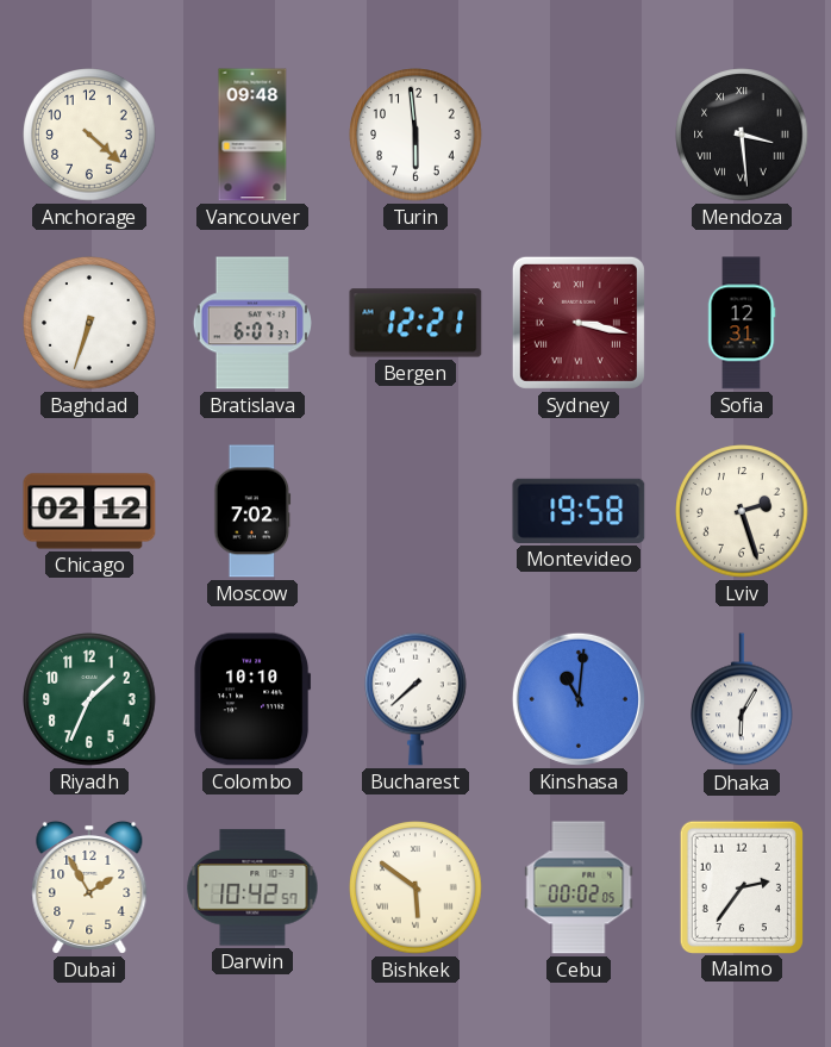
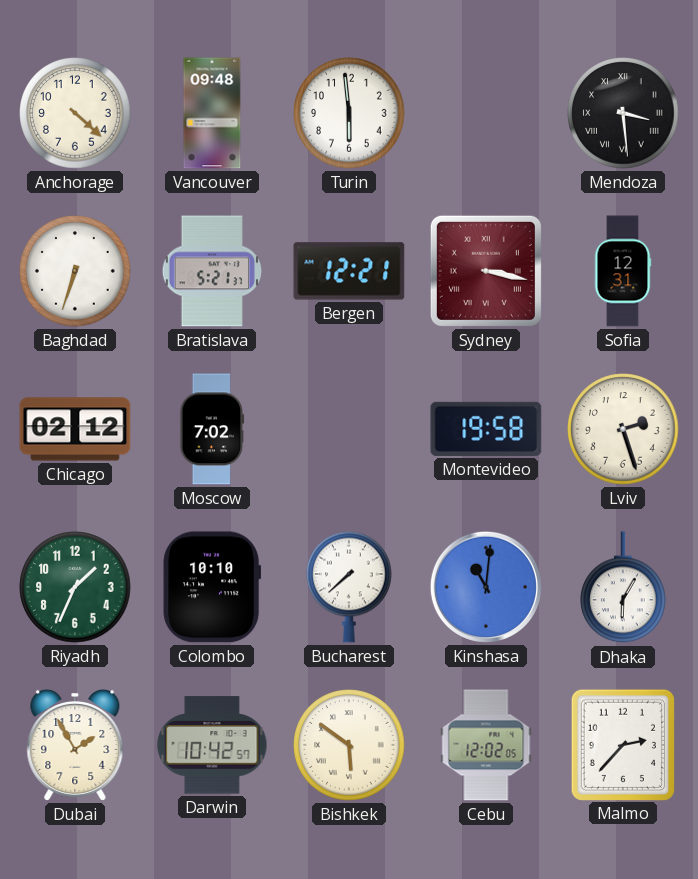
Bratislava: 6:07 -> 5:21
Cebu: 00:02 -> 12:02
Malmo: 2:36 -> 2:37
